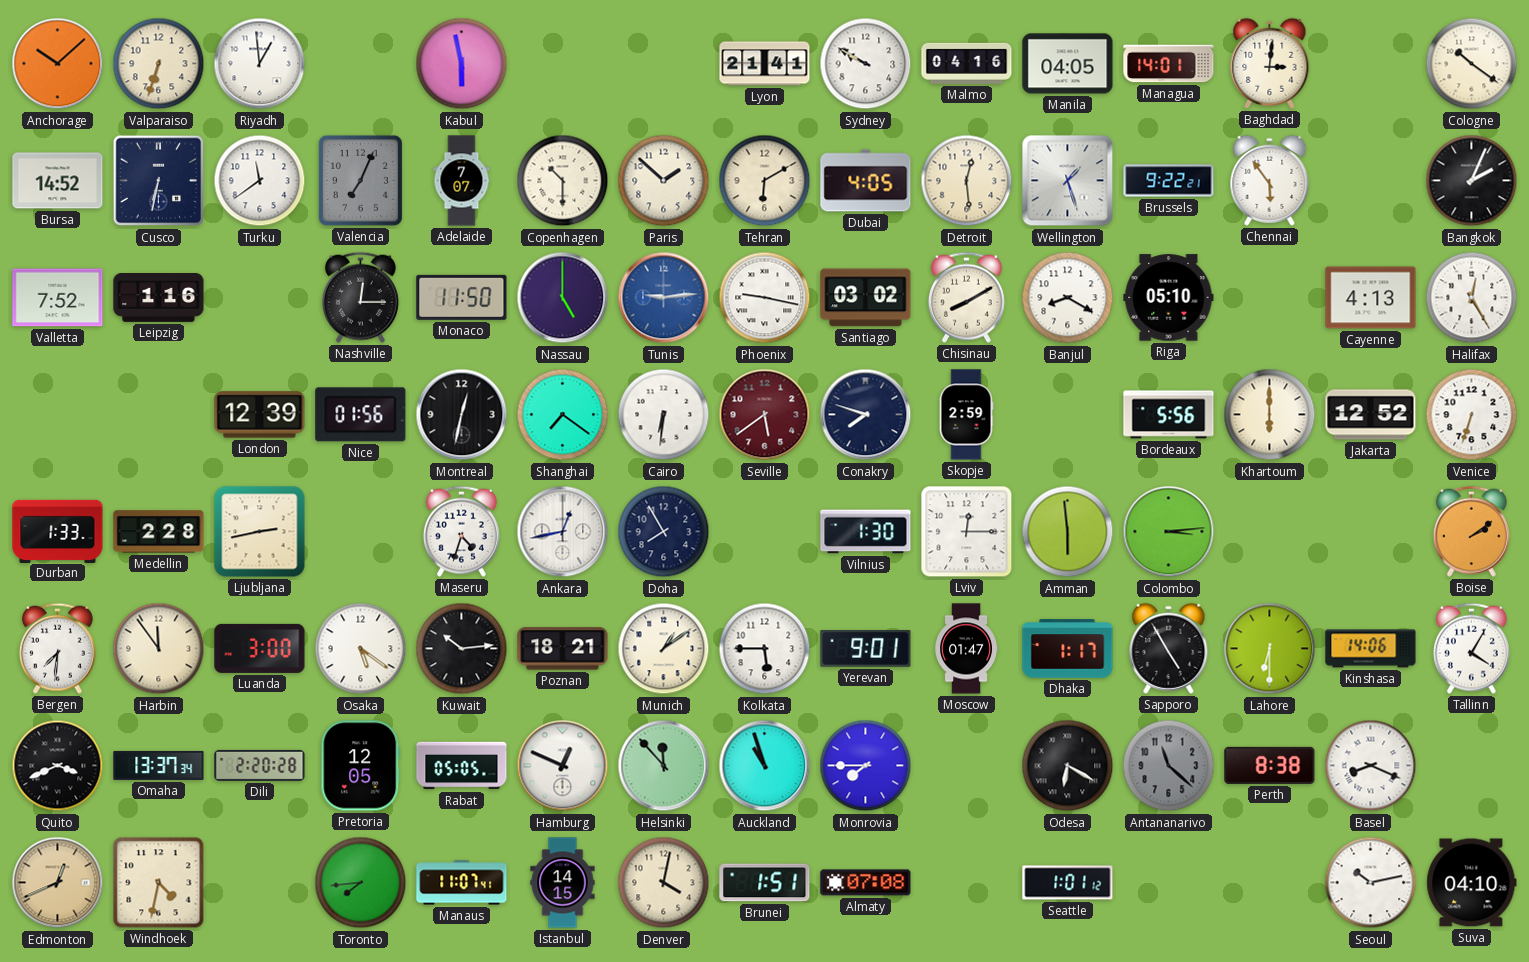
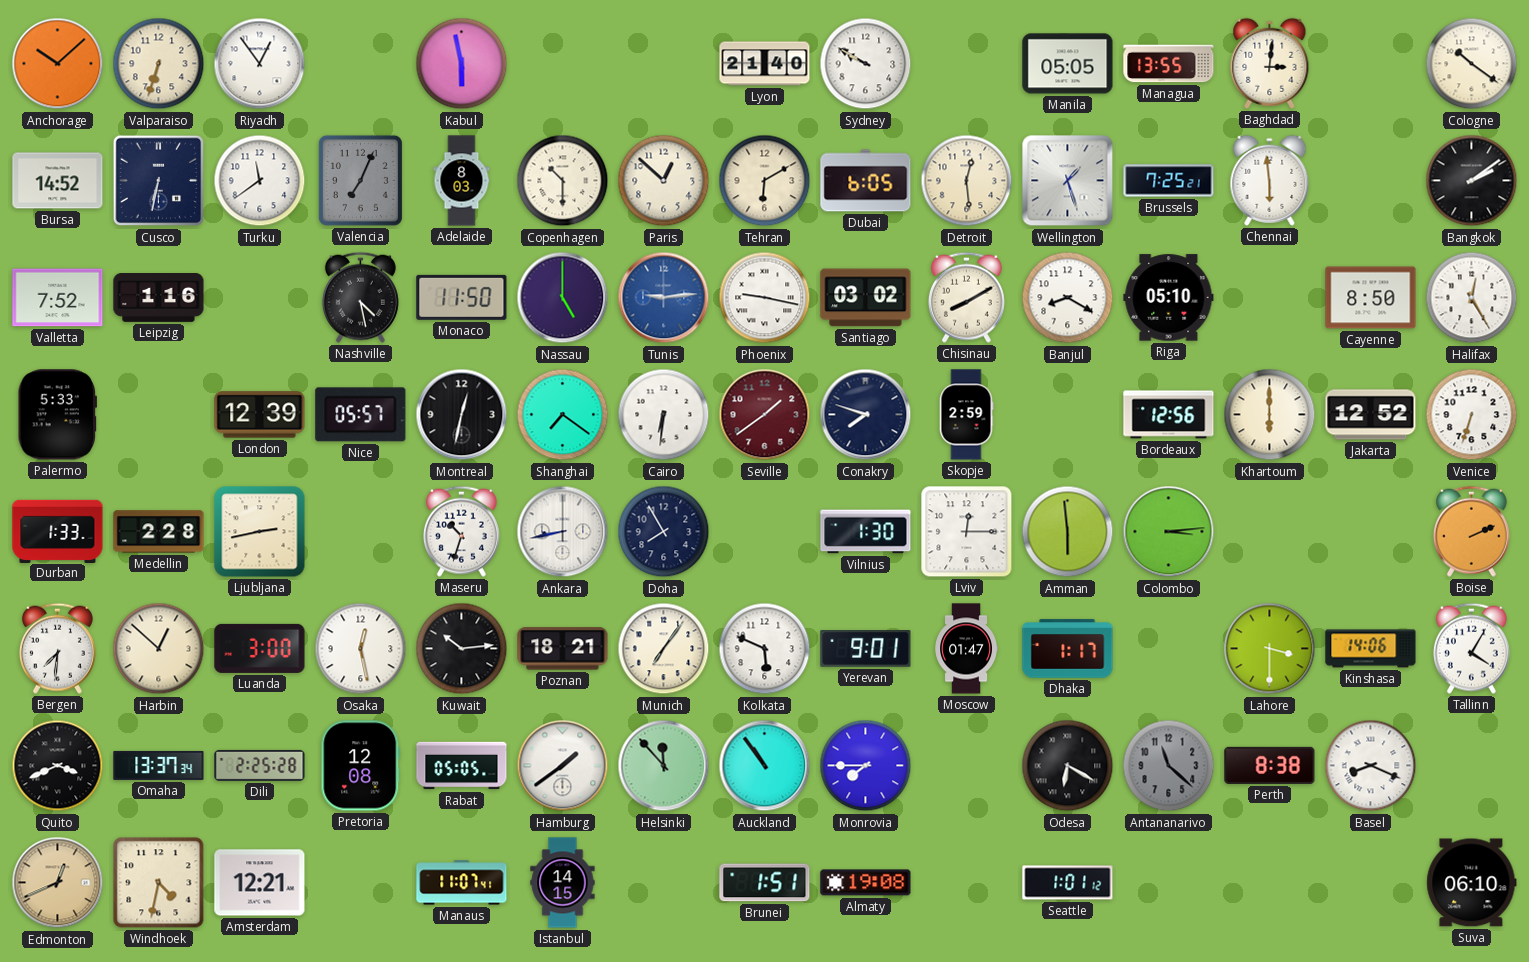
Riyadh: 12:59 -> 12:54
Lyon: 21:41 -> 21:40
Malmo: 04:16 -> none
Manila: 04:05 -> 05:05
Managua: 14:01 -> 13:55
Adelaide: 7:07 -> 8:03
Paris: 1:52 -> 12:52
Dubai: 4:05 -> 6:05
Brussels: 9:22 -> 7:25
Chennai: 5:54 -> 5:59
Bangkok: 2:04 -> 2:09
Nashville: 12:15 -> 4:28
Cayenne: 4:13 -> 8:50
Palermo: none -> 5:33
Nice: 01:56 -> 05:57
Seville: 5:39 -> 1:39
Bordeaux: 5:56 -> 12:56
Maseru: 4:33 -> 10:33
Ankara: 12:43 -> 8:43
Boise: 2:09 -> 2:11
Harbin: 11:54 -> 12:52
Osaka: 5:21 -> 12:28
Munich: 1:09 -> 7:06
Kolkata: 5:45 -> 5:49
Sapporo: 4:55 -> none
Lahore: 6:30 -> 3:30
Dili: 2:20 -> 2:25
Pretoria: 12:05 -> 12:08
Hamburg: 12:49 -> 1:39
Auckland: 10:57 -> 10:54
Amsterdam: none -> 12:21
Toronto: 7:44 -> none
Denver: 4:02 -> none
Almaty: 07:08 -> 19:08
Seoul: 10:13 -> none
Suva: 04:10 -> 06:10
